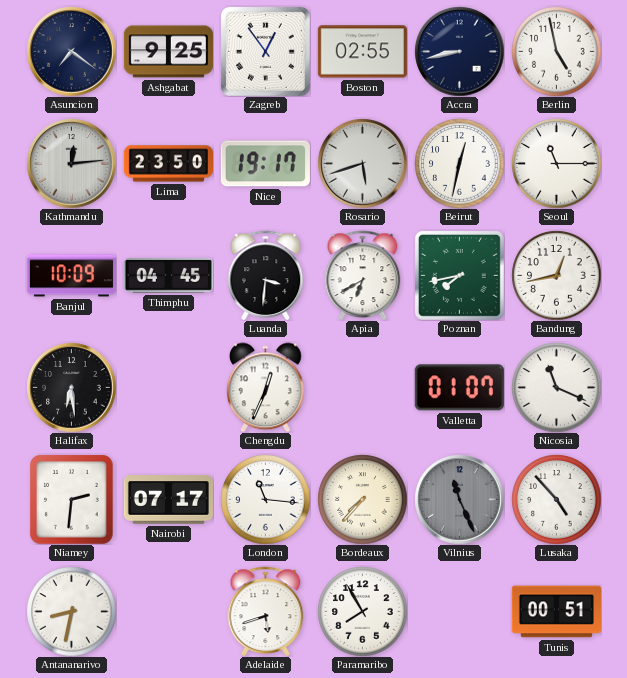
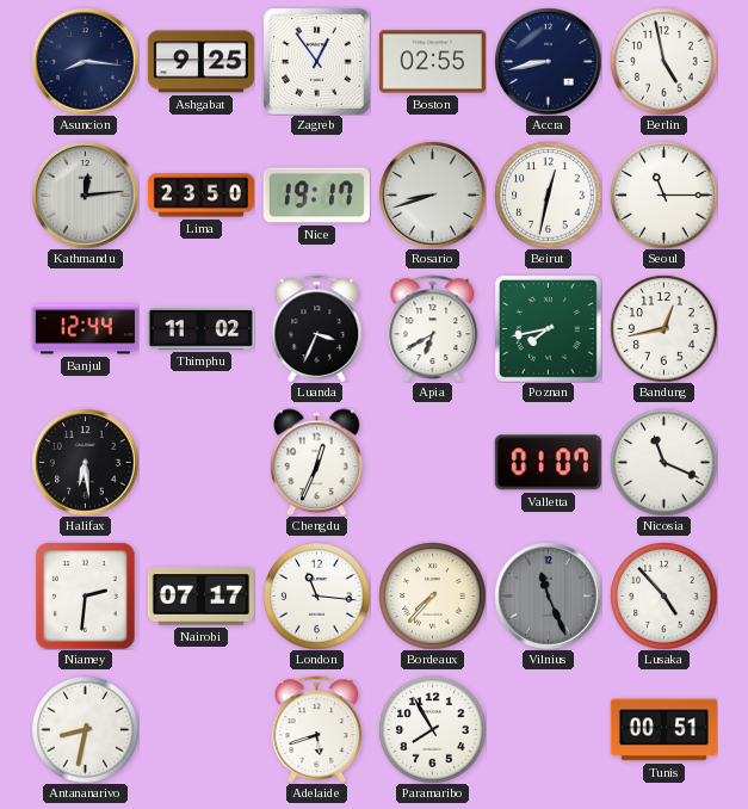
Asuncion: 7:21 -> 8:16
Rosario: 5:42 -> 8:42
Banjul: 10:09 -> 12:44
Thimphu: 04:45 -> 11:02
Luanda: 3:31 -> 3:34
